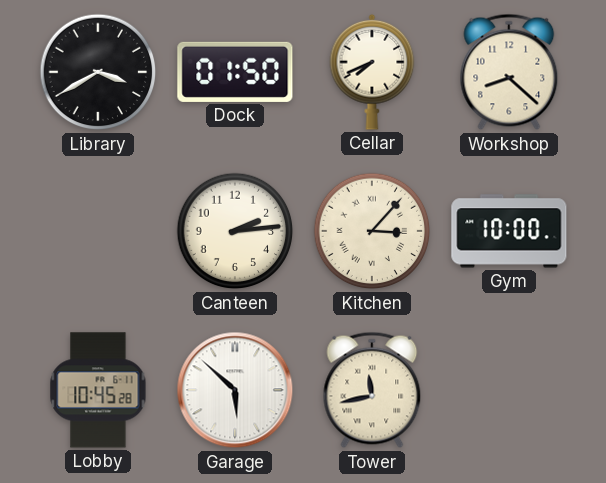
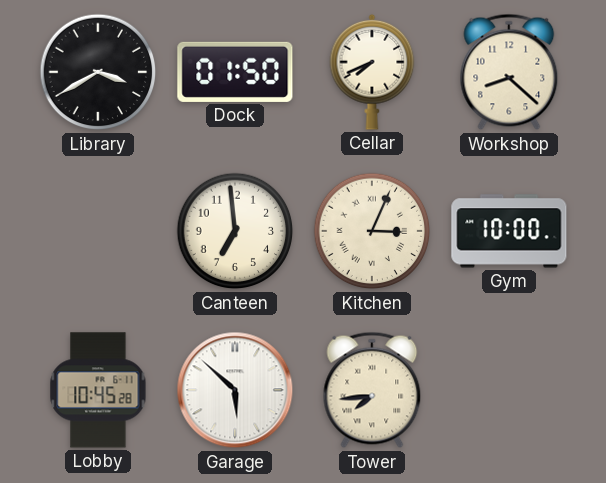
Canteen: 2:14 -> 6:59
Kitchen: 3:07 -> 3:04
Tower: 11:43 -> 7:44
